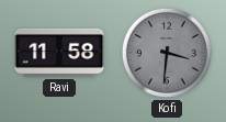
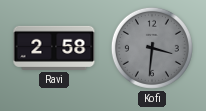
Ravi: 11:58 -> 2:58
